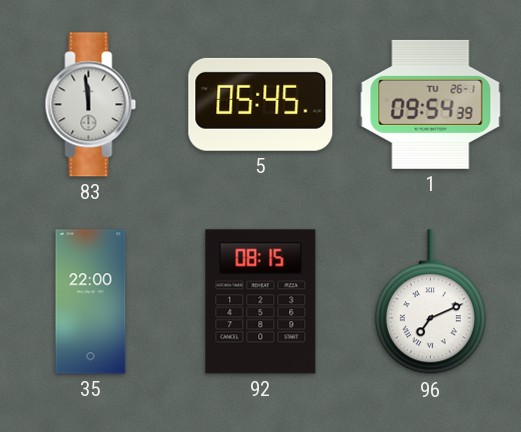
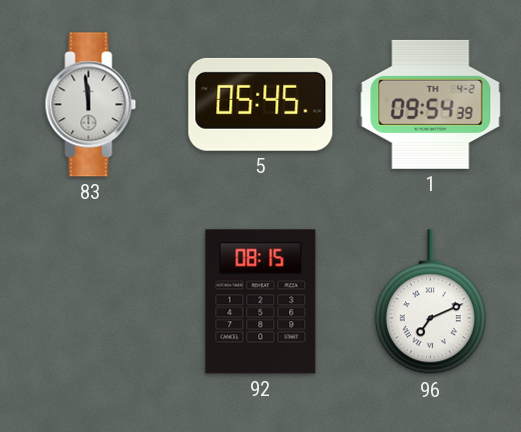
1 date: TU 26-1 -> TH 4-2
35: 22:00 -> none
